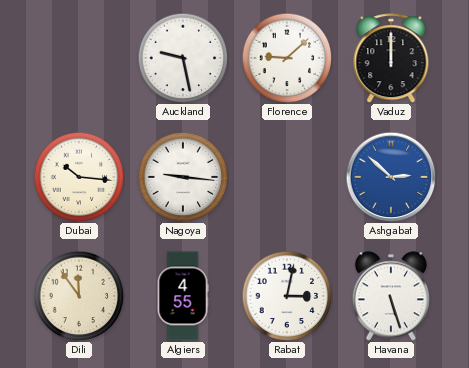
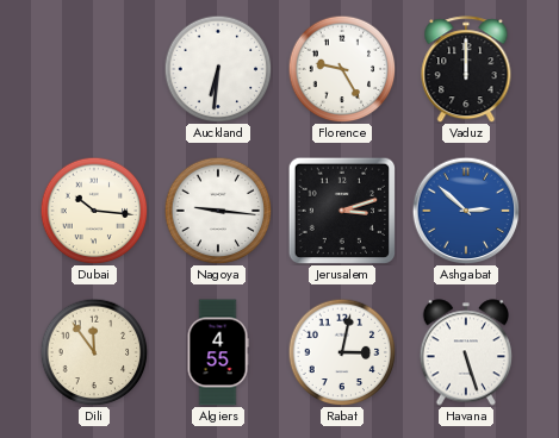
Auckland: 9:28 -> 6:31
Florence: 9:08 -> 9:25
Jerusalem: none -> 3:12
